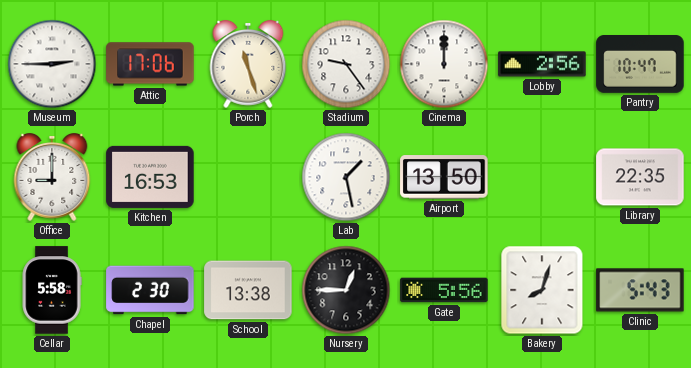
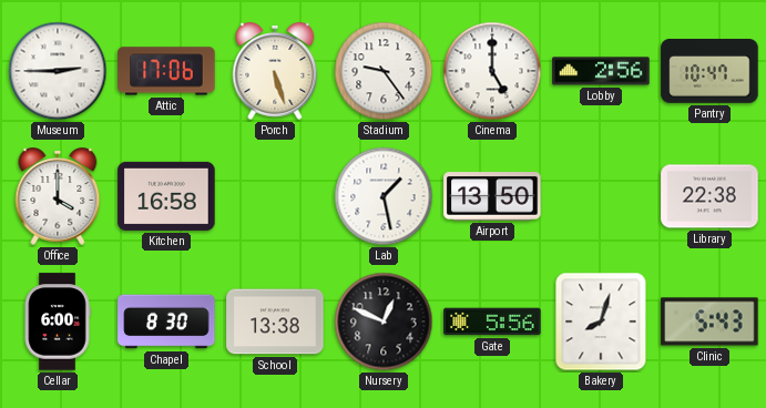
Porch: 11:27 -> 5:27
Cinema: 12:00 -> 5:00
Office: 9:00 -> 4:00
Kitchen: 16:53 -> 16:58
Library: 22:35 -> 22:38
Cellar: 5:58 -> 6:00
Chapel: 2:30 -> 8:30
Nursery: 12:45 -> 12:49
